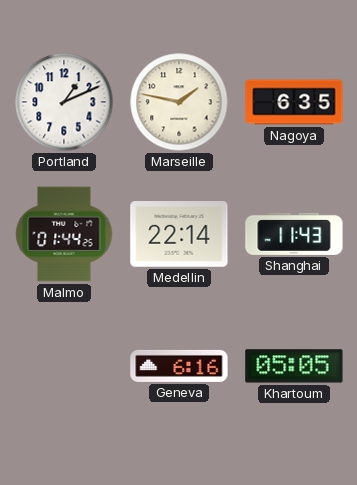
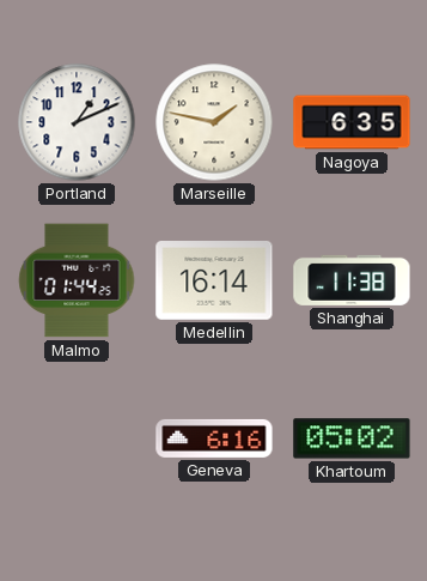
Medellin: 22:14 -> 16:14
Shanghai: 11:43 -> 11:38
Khartoum: 05:05 -> 05:02
